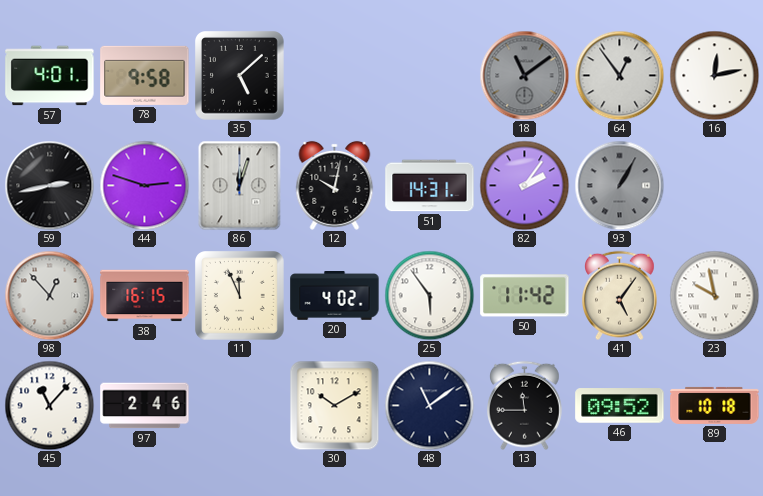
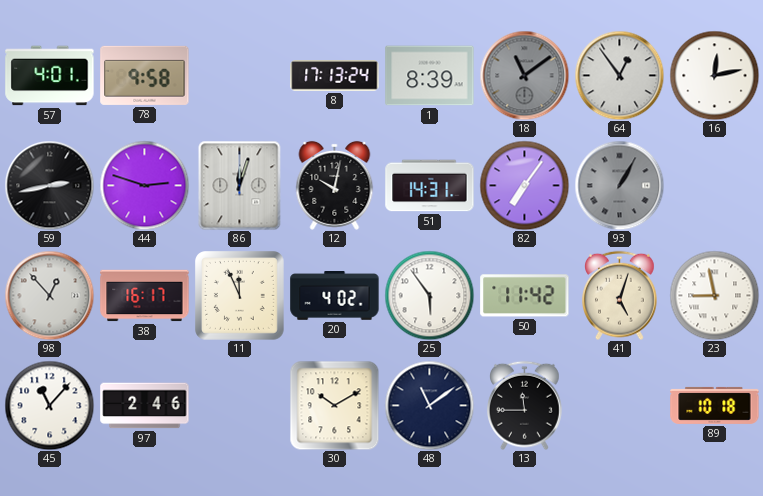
35: 5:08 -> none
8: none -> 17:13
1: none -> 8:39
82: 2:06 -> 7:06
38: 16:15 -> 16:17
41: 5:06 -> 5:03
23: 9:58 -> 8:58
46: 09:52 -> none
